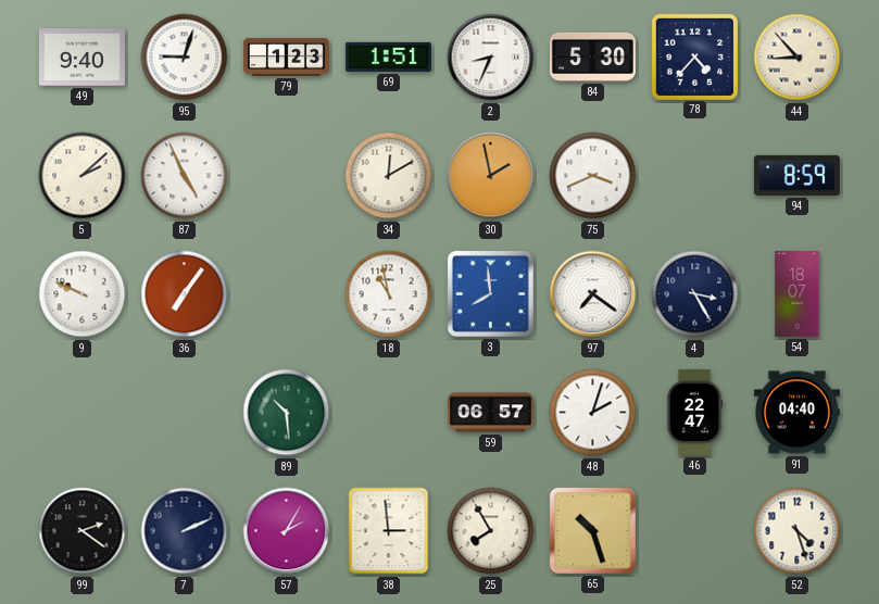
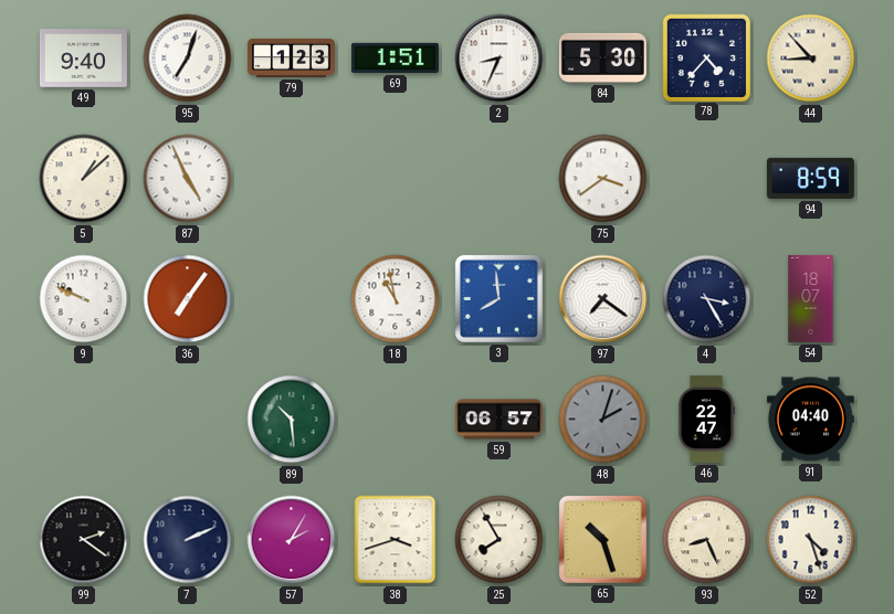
95: 9:03 -> 7:03
5: 2:08 -> 1:08
34: 12:10 -> none
30: 1:58 -> none
75: 3:41 -> 3:39
48 dial: white -> grey
38: 2:59 -> 3:42
93: none -> 8:26
